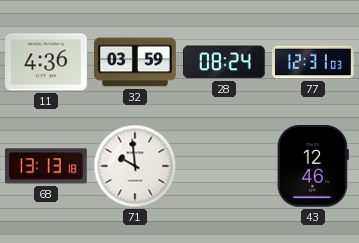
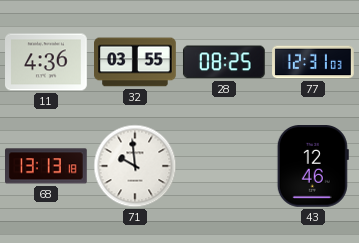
32: 03:59 -> 03:55
28: 08:24 -> 08:25
